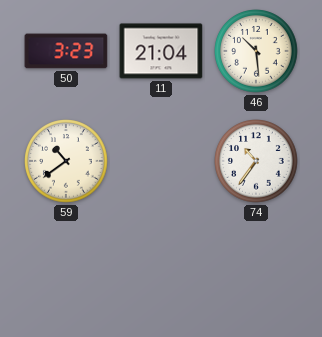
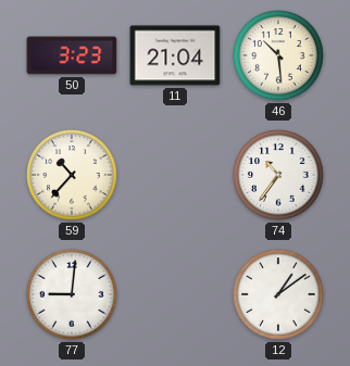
59: 10:39 -> 10:37
77: none -> 9:01
12: none -> 1:09
